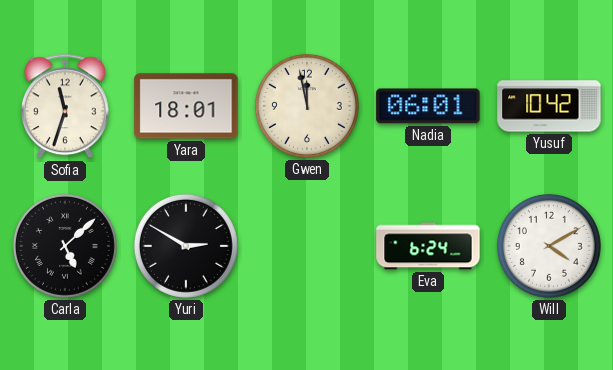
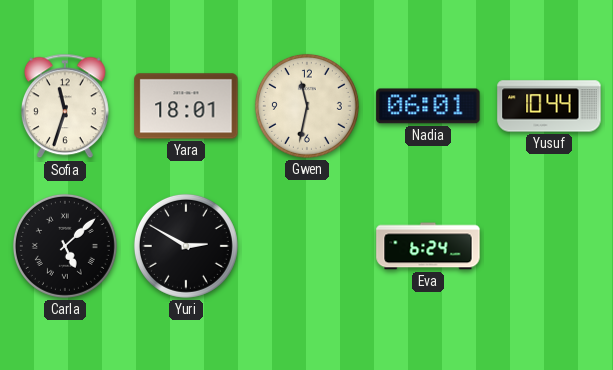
Gwen: 11:58 -> 11:32
Yusuf: 10:42 -> 10:44
Will: 4:10 -> none
